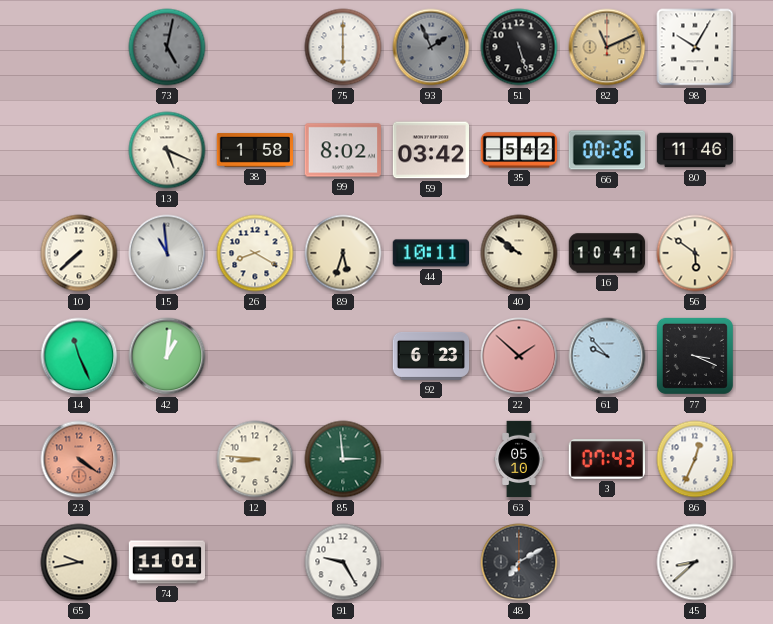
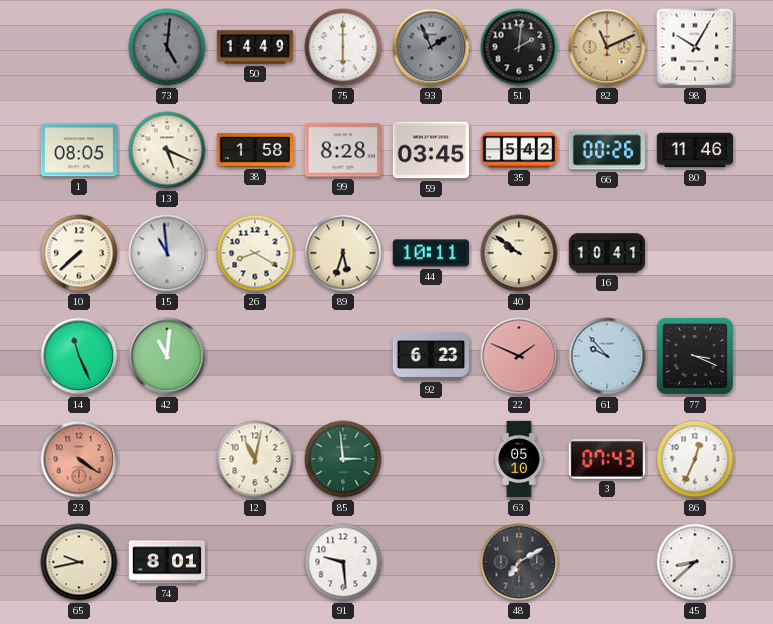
73: 5:02 -> 5:01
50: none -> 14:49
51: 5:27 -> 2:01
1: none -> 08:05
99: 8:02 -> 8:28
59: 03:42 -> 03:45
56: 5:51 -> none
42: 1:01 -> 11:01
22: 1:52 -> 1:49
12: 8:46 -> 11:02
74: 11:01 -> 8:01
91: 9:25 -> 9:29
